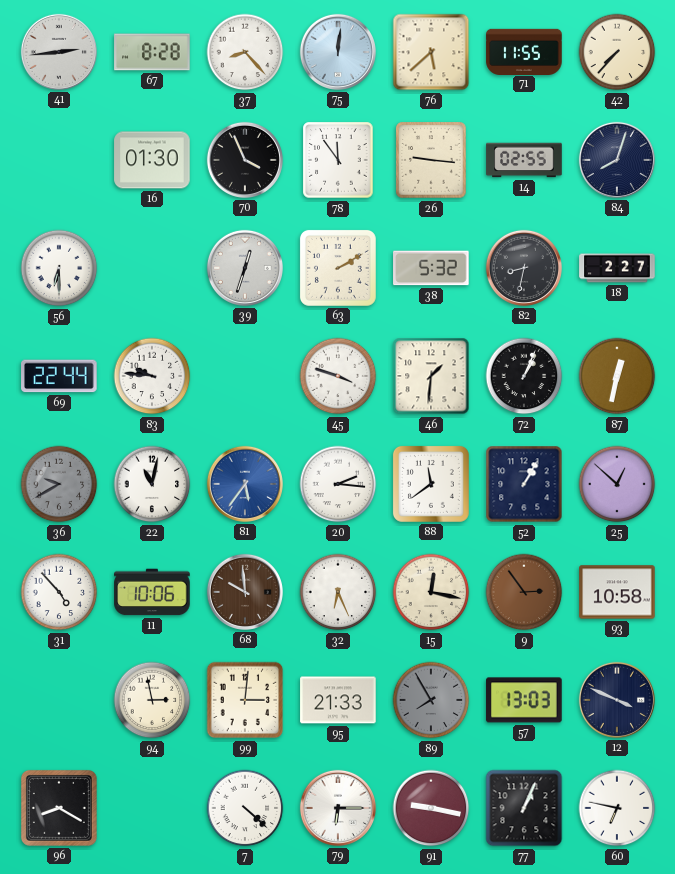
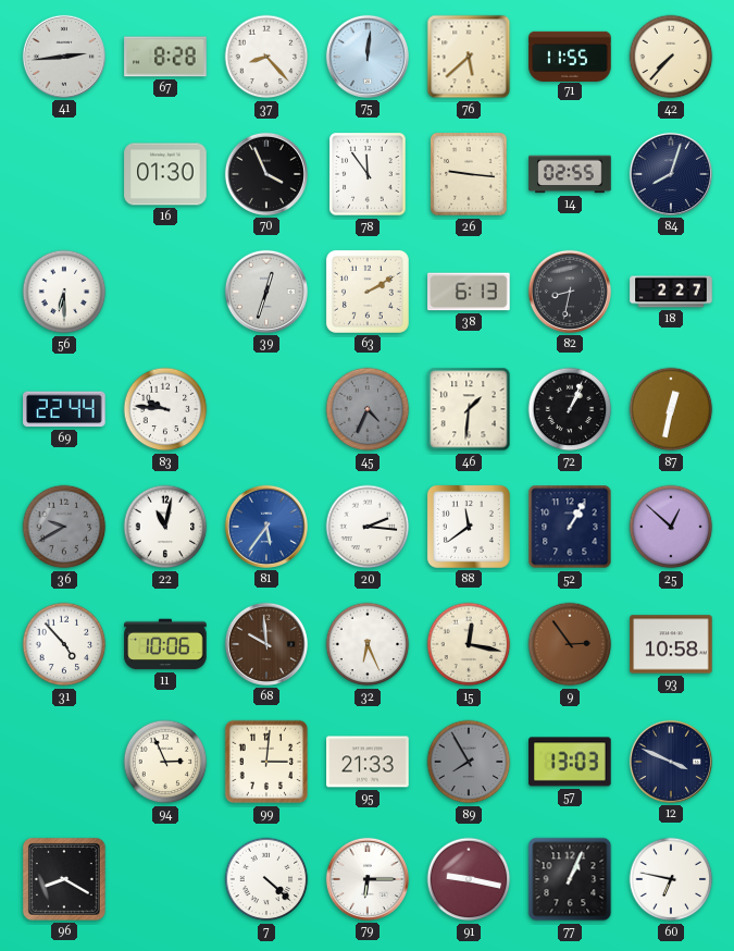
38: 5:32 -> 6:13
45: 3:48 -> 4:34
45 dial: white -> grey
94: 2:58 -> 2:56
